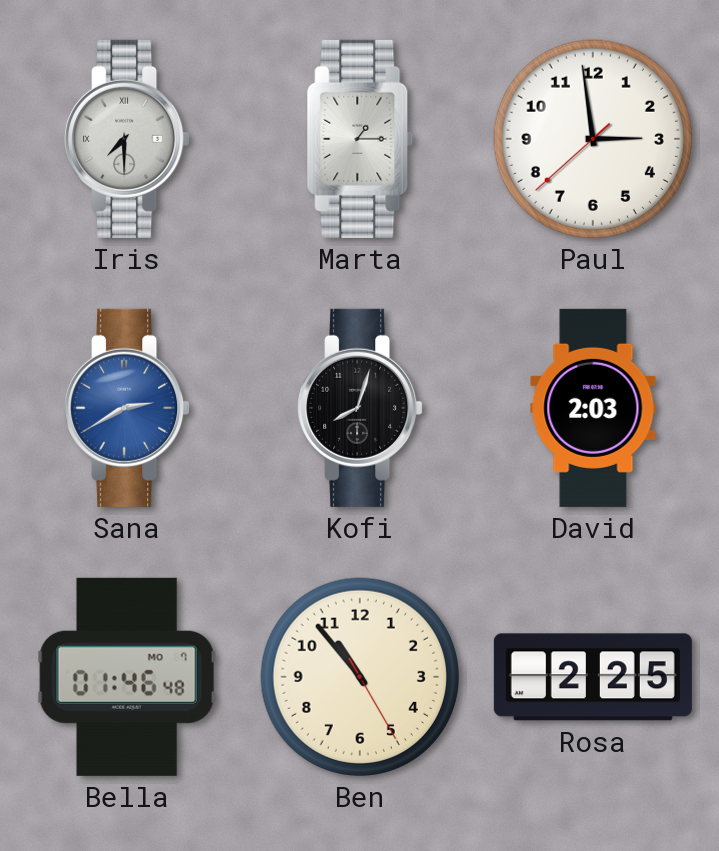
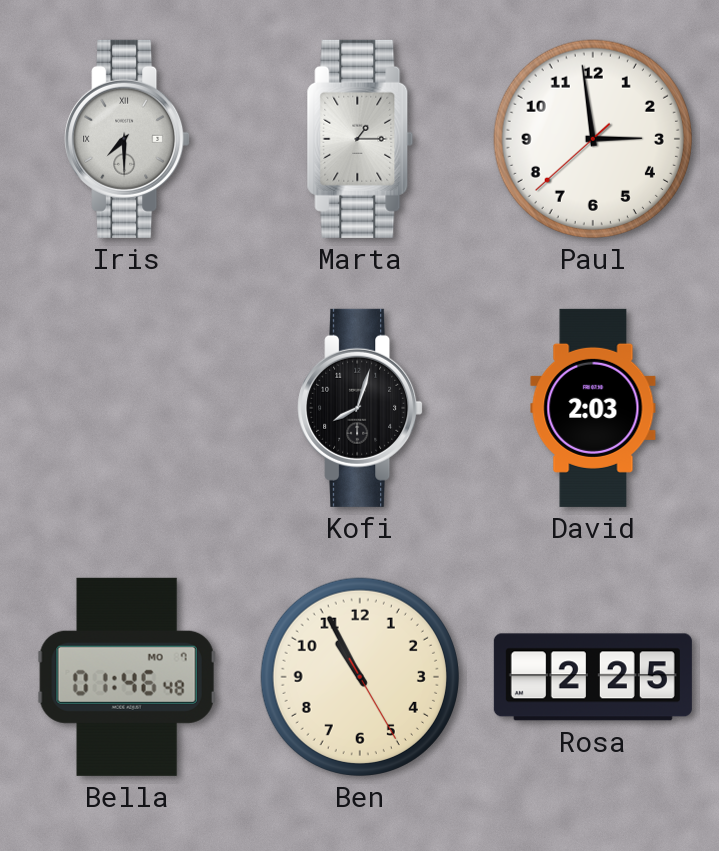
Sana: 2:40 -> none
Ben: 10:53 -> 10:55
